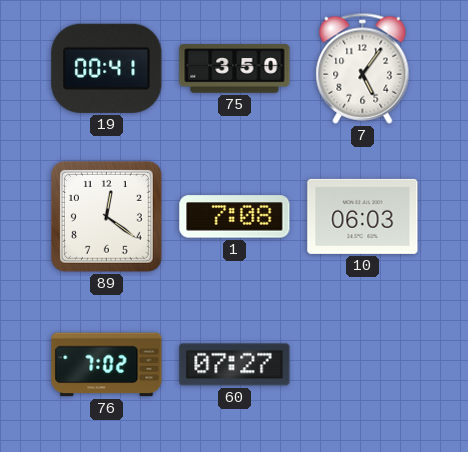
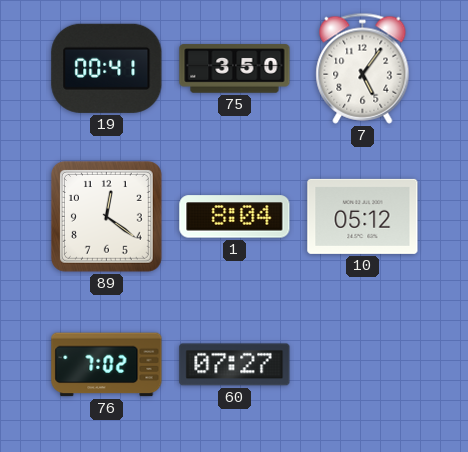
1: 7:08 -> 8:04
10: 06:03 -> 05:12
